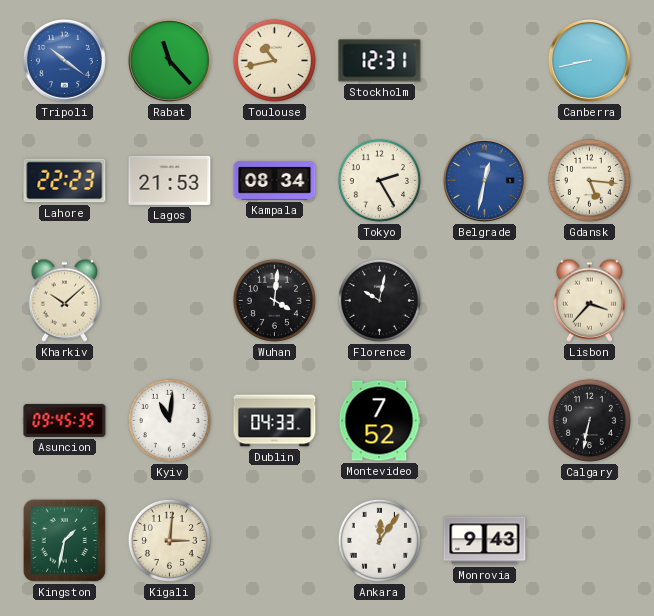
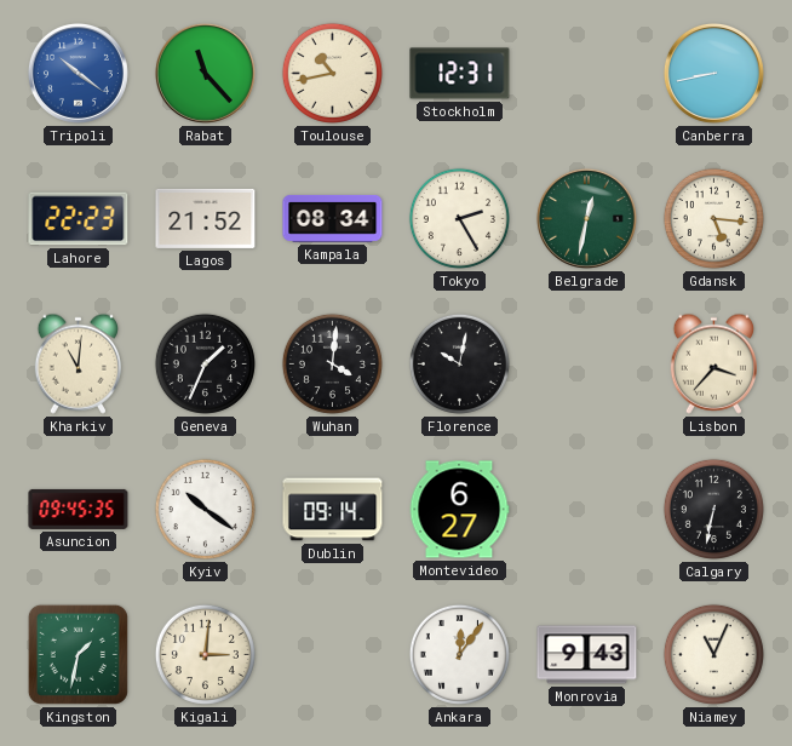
Lagos: 21:53 -> 21:52
Belgrade dial: blue -> green
Kharkiv: 10:08 -> 11:01
Geneva: none -> 1:34
Kyiv: 11:01 -> 10:21
Dublin: 04:33 -> 09:14
Montevideo: 7:52 -> 6:27
Niamey: none -> 11:04
